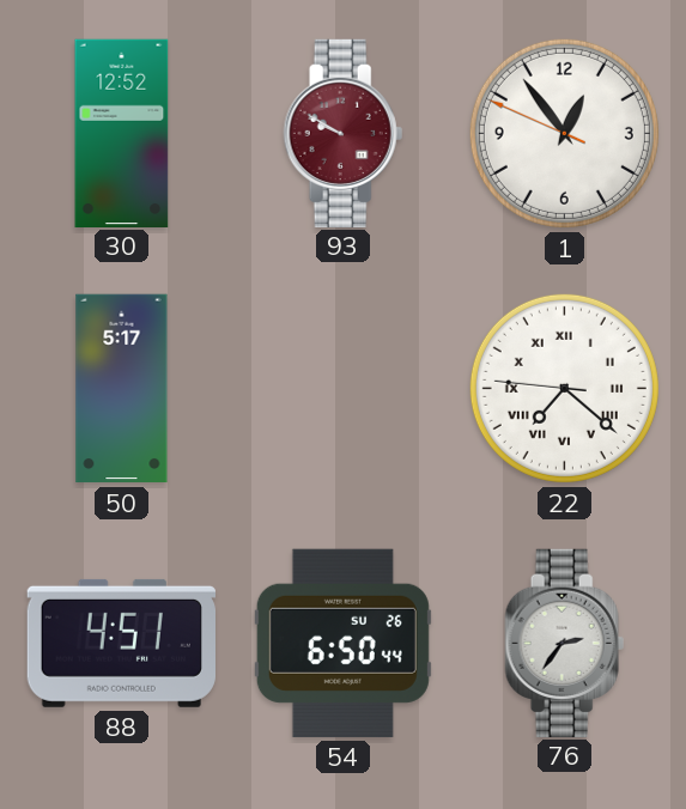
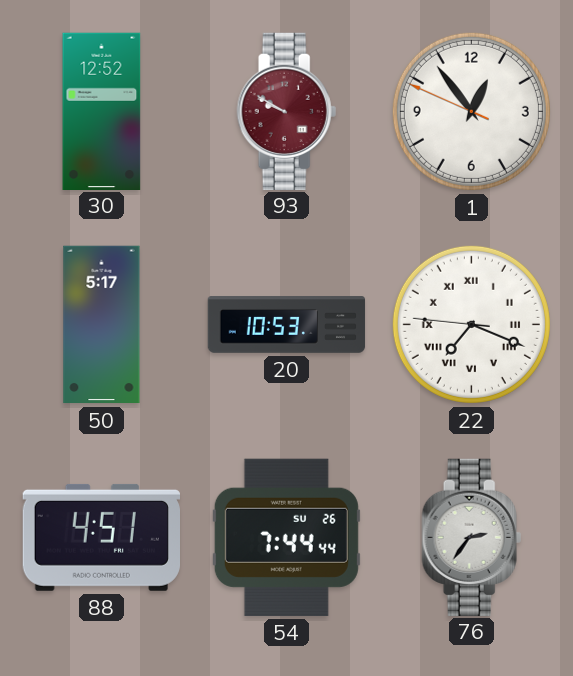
20: none -> 10:53
22: 7:21 -> 7:18
54: 6:50 -> 7:44
